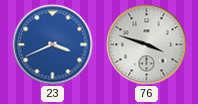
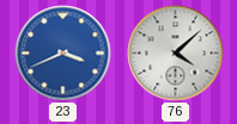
76: 3:48 -> 4:08
